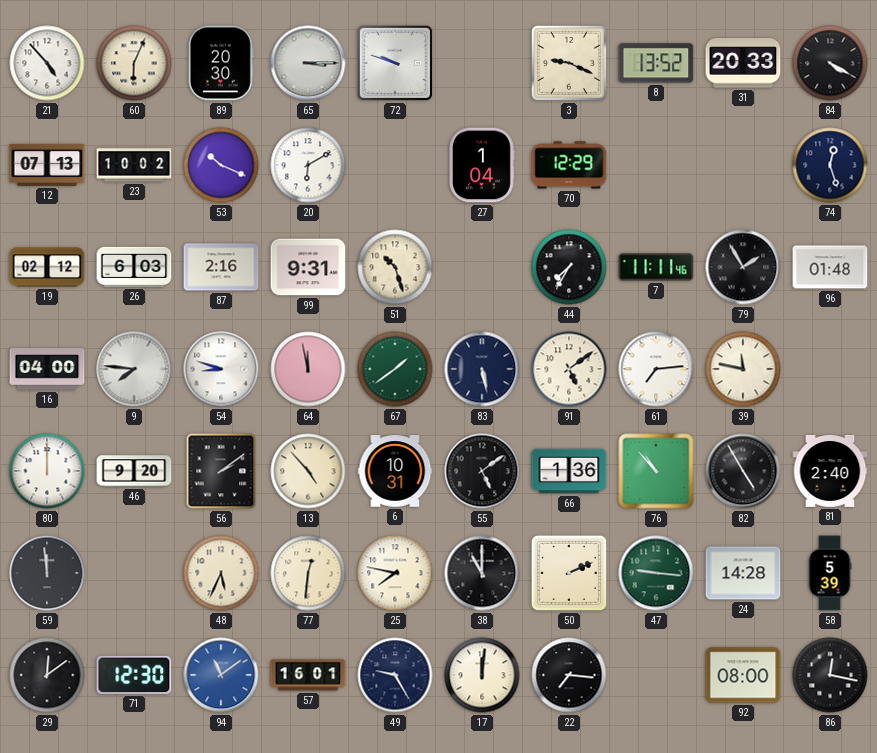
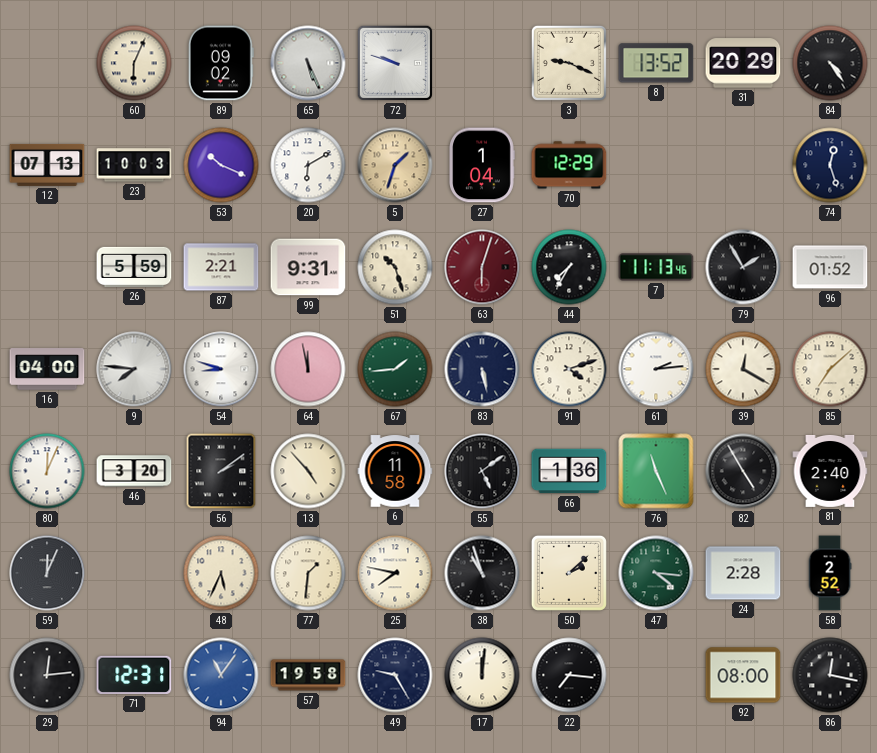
21: 4:53 -> none
89: 20:30 -> 09:02
65: 3:15 -> 5:26
31: 20:33 -> 20:29
84: 4:20 -> 4:24
23: 10:02 -> 10:03
5: none -> 1:33
19: 02:12 -> none
26: 6:03 -> 5:59
87: 2:16 -> 2:21
63: none -> 6:03
7: 11:11 -> 11:13
96: 01:48 -> 01:52
67: 1:39 -> 1:44
91: 5:09 -> 4:12
61: 7:14 -> 2:14
39: 11:47 -> 12:20
85: none -> 7:08
80: 12:00 -> 12:04
46: 9:20 -> 3:20
6: 10:31 -> 11:58
76: 10:53 -> 11:26
59: 11:59 -> 12:04
77: 12:31 -> 1:31
38: 11:00 -> 10:57
50: 2:11 -> 2:08
47: 9:16 -> 4:16
24: 14:28 -> 2:28
58: 5:39 -> 2:52
29: 12:09 -> 12:14
71: 12:30 -> 12:31
94: 11:09 -> 11:06
57: 16:01 -> 19:58
